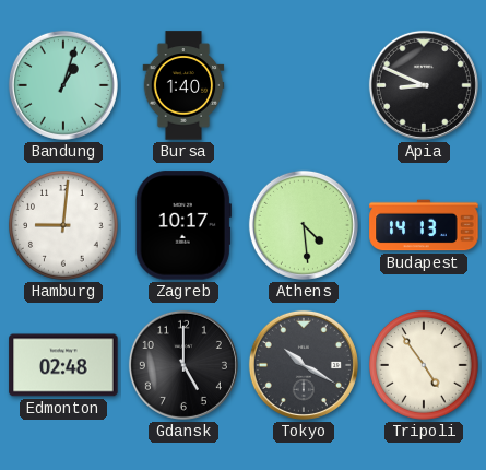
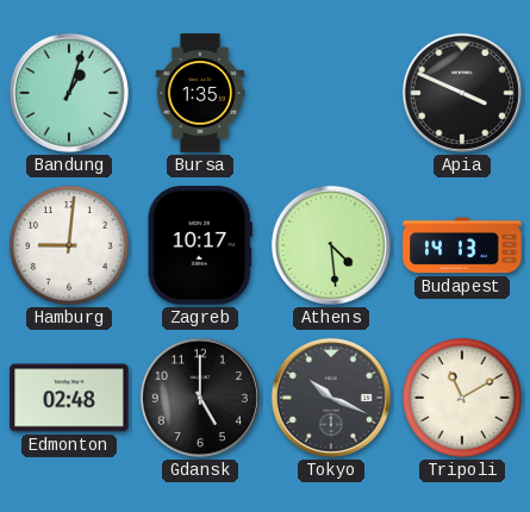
Bursa: 1:40 -> 1:35
Apia: 8:49 -> 3:49
Tokyo: 10:20 -> 10:19
Tripoli: 4:54 -> 11:10
